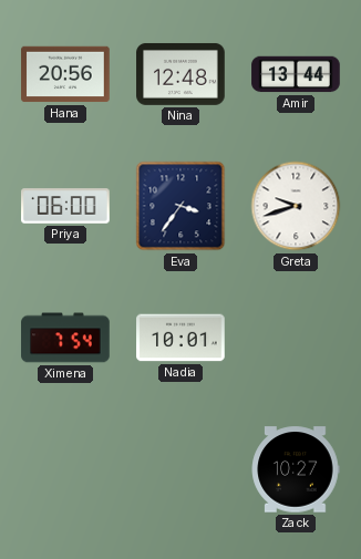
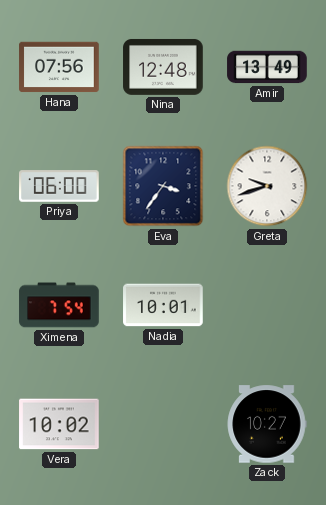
Hana: 20:56 -> 07:56
Amir: 13:44 -> 13:49
Vera: none -> 10:02
